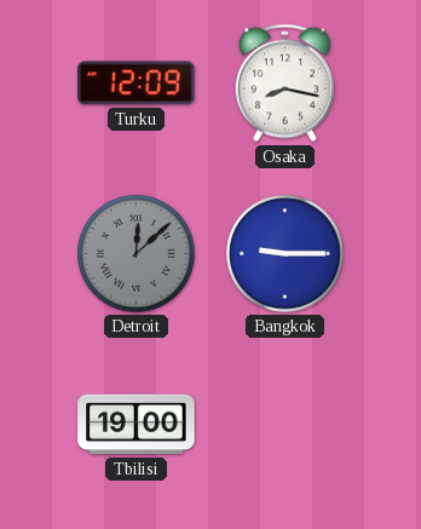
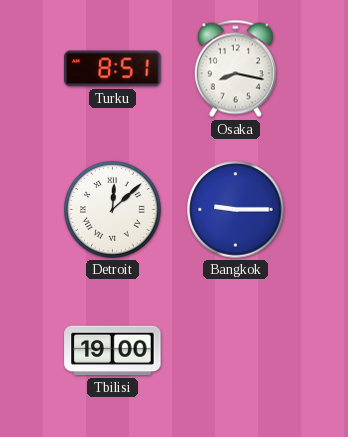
Turku: 12:09 -> 8:51
Detroit dial: grey -> white
